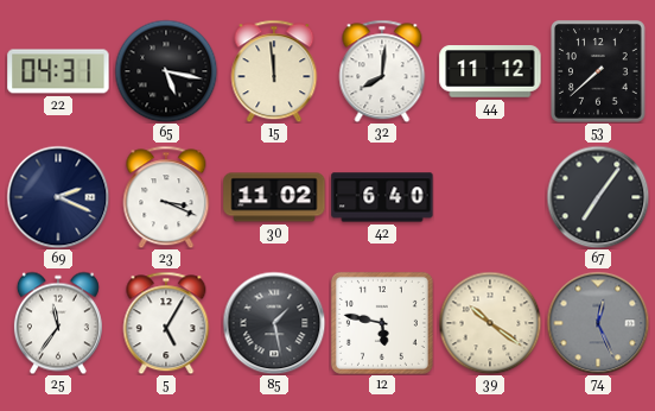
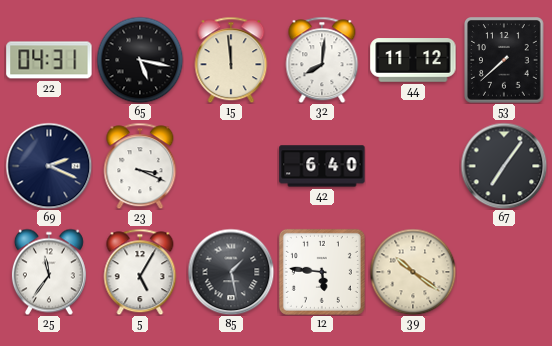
30: 11:02 -> none
12: 5:47 -> 5:46
74: 12:26 -> none
